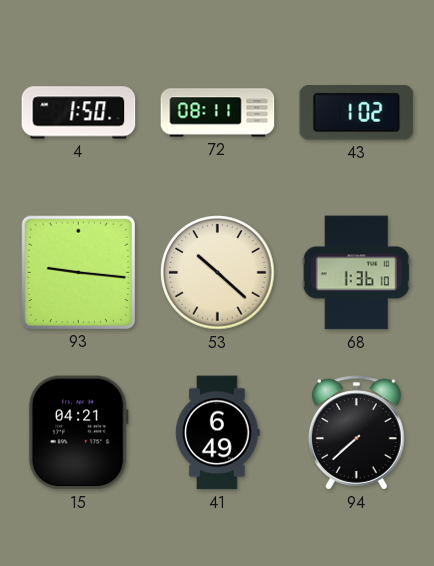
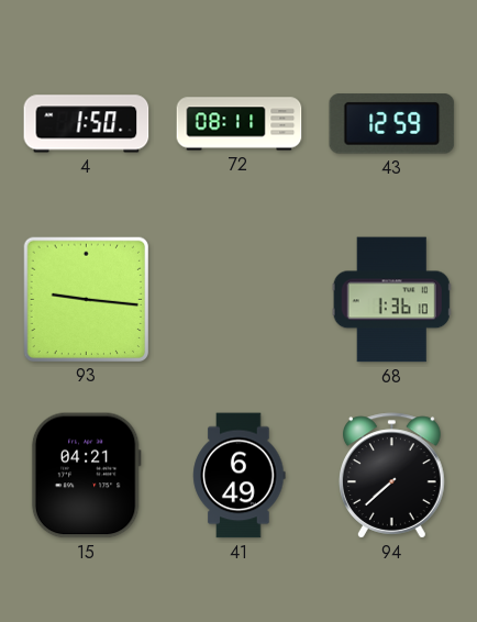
43: 1:02 -> 12:59
53: 10:22 -> none
